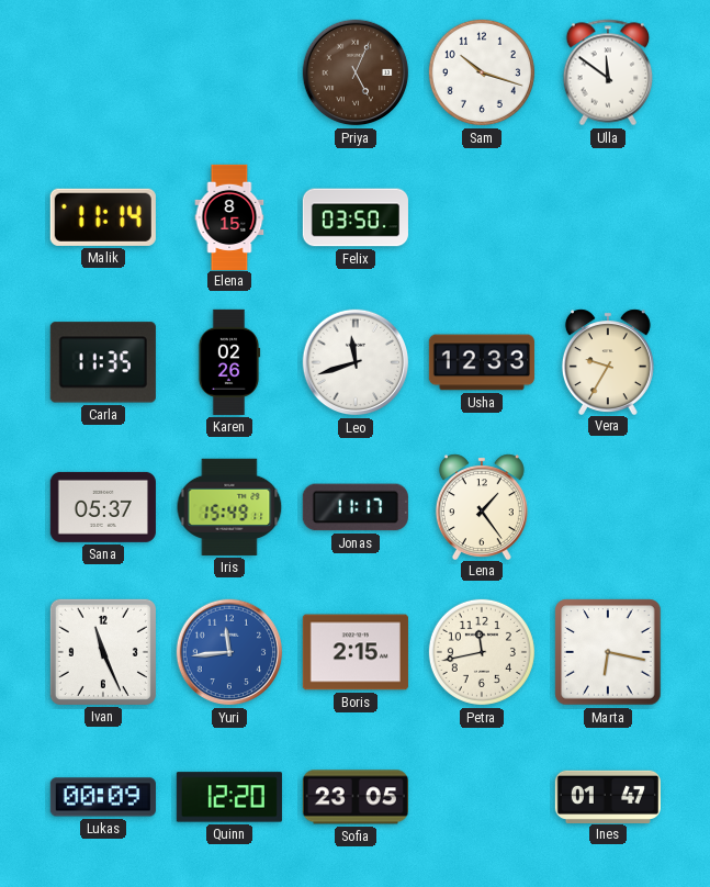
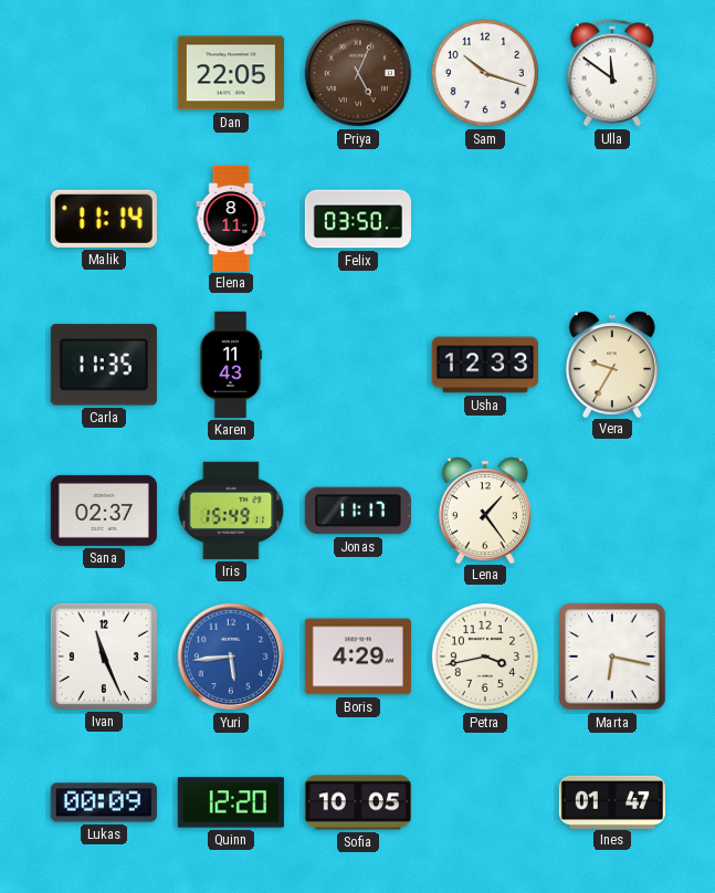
Dan: none -> 22:05
Elena: 8:15 -> 8:11
Karen: 02:26 -> 11:43
Leo: 11:42 -> none
Sana: 05:37 -> 02:37
Yuri: 11:44 -> 5:44
Boris: 2:15 -> 4:29
Petra: 11:43 -> 3:43
Sofia: 23:05 -> 10:05
